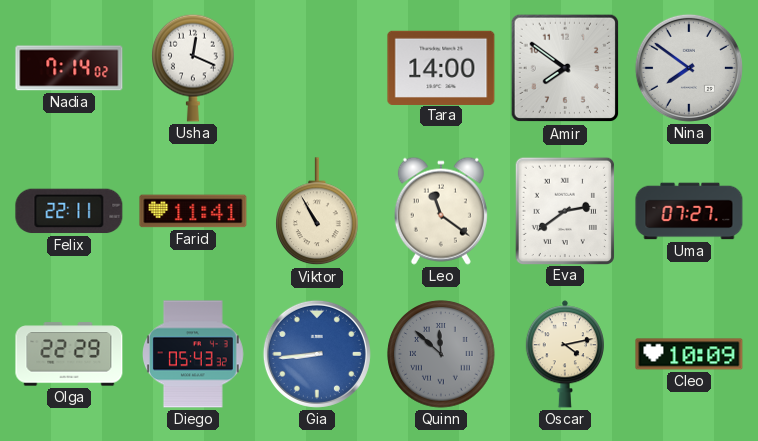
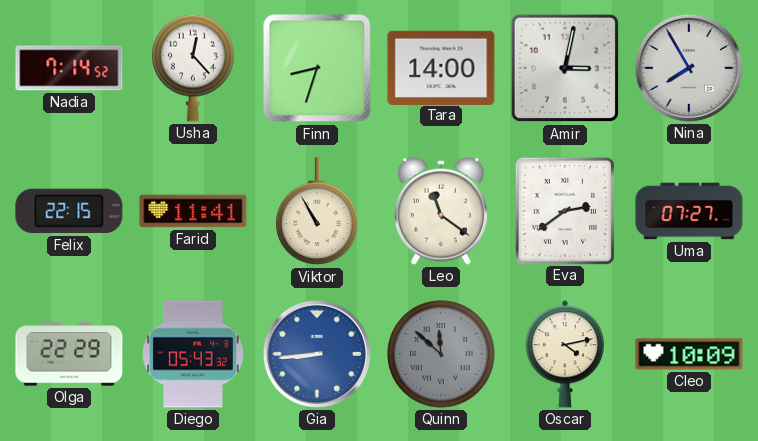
Nadia: 7:14:02 -> 7:14:52
Usha: 12:19 -> 12:23
Finn: none -> 8:33
Amir: 7:51 -> 3:02
Nina: 7:51 -> 7:55
Felix: 22:11 -> 22:15
